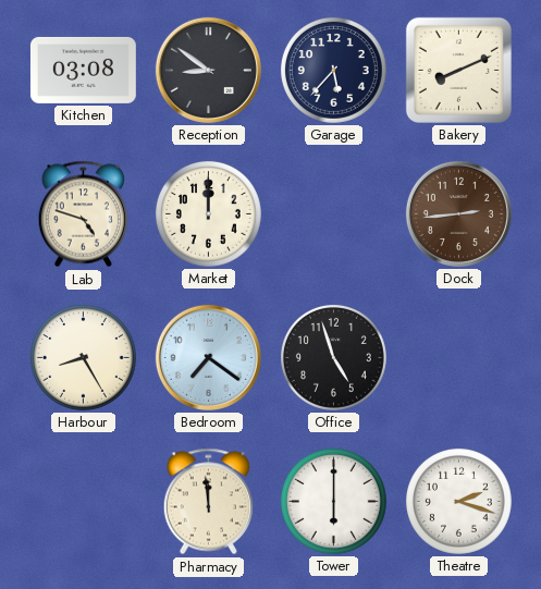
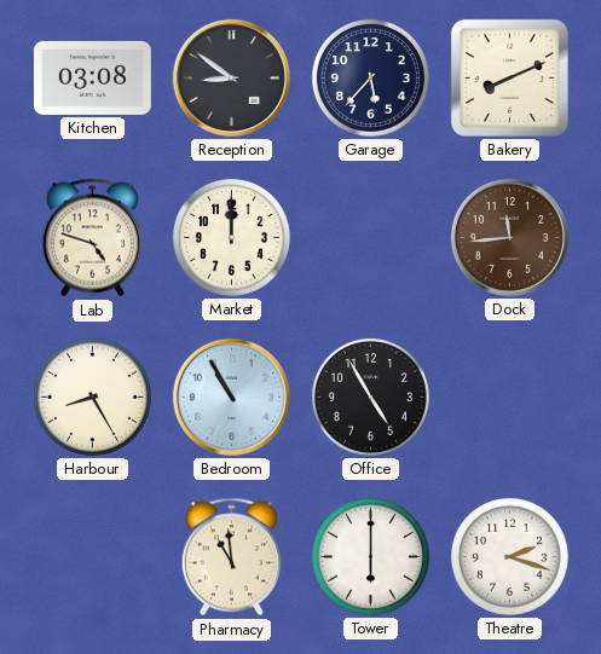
Dock: 2:44 -> 11:44
Bedroom: 7:21 -> 10:55
Office: 4:57 -> 4:55
Pharmacy: 11:59 -> 10:59
